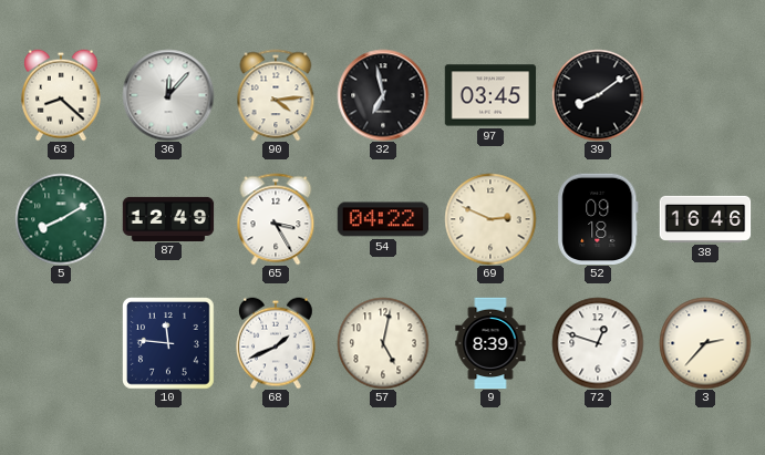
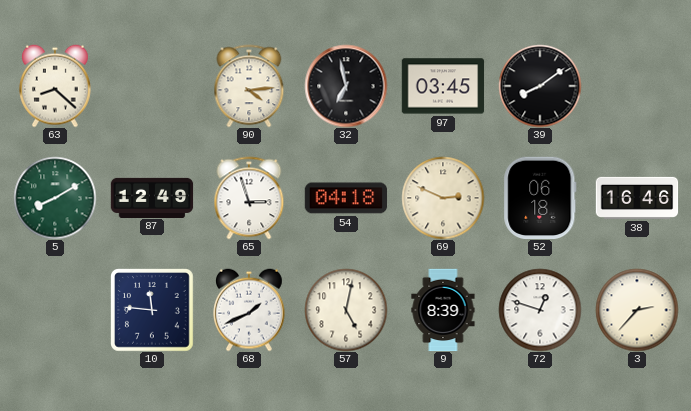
36: 12:07 -> none
65: 3:25 -> 2:57
54: 04:22 -> 04:18
52: 09:18 -> 06:18
